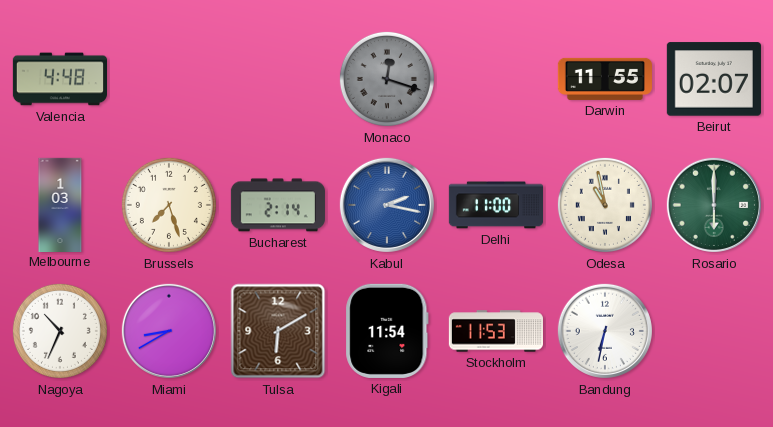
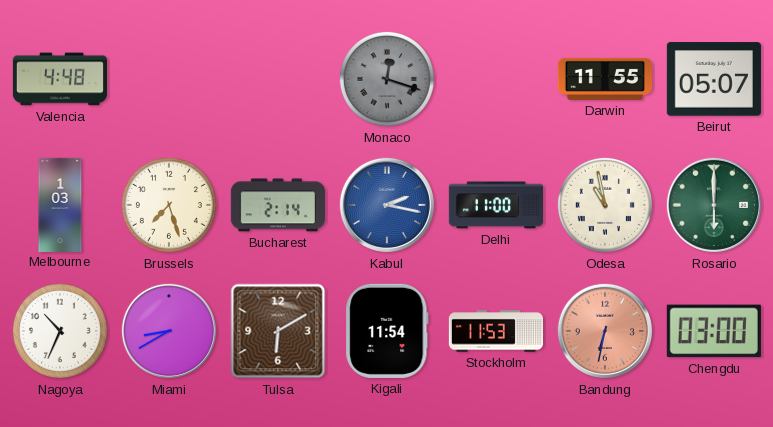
Beirut: 02:07 -> 05:07
Bandung dial: white -> salmon
Chengdu: none -> 03:00
